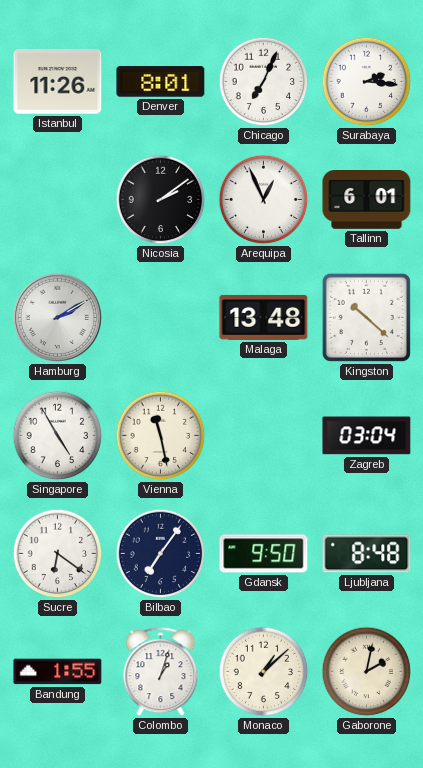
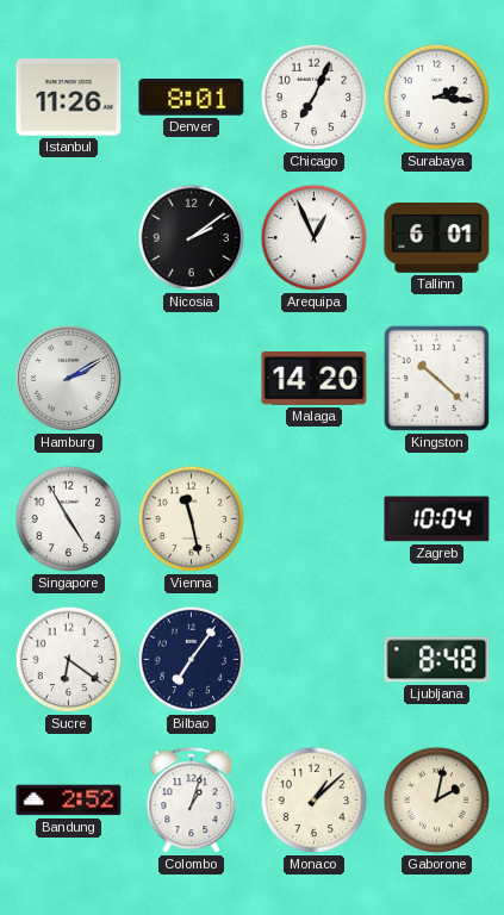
Malaga: 13:48 -> 14:20
Zagreb: 03:04 -> 10:04
Gdansk: 9:50 -> none
Bandung: 1:55 -> 2:52
